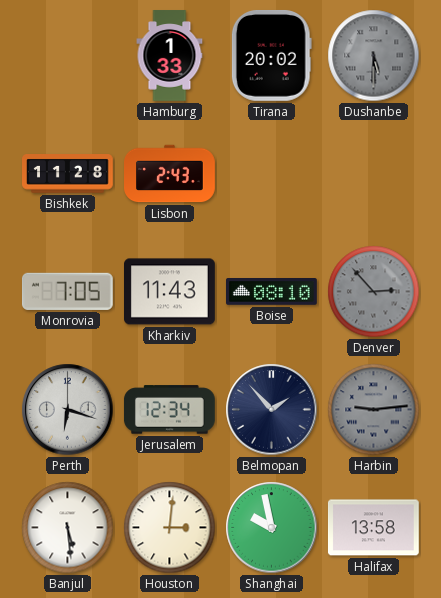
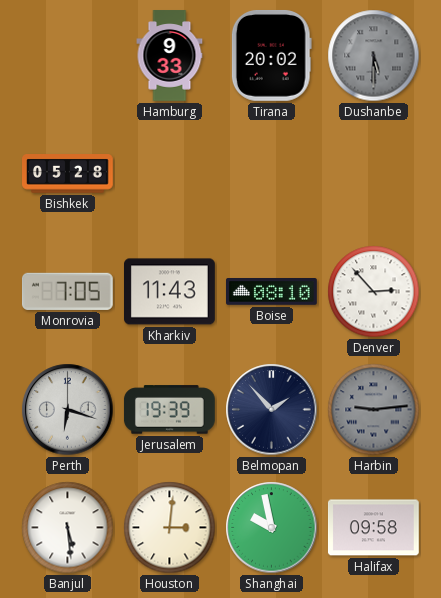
Hamburg: 1:33 -> 9:33
Bishkek: 11:28 -> 05:28
Lisbon: 2:43 -> none
Denver dial: grey -> white
Jerusalem: 12:34 -> 19:39
Halifax: 13:58 -> 09:58
